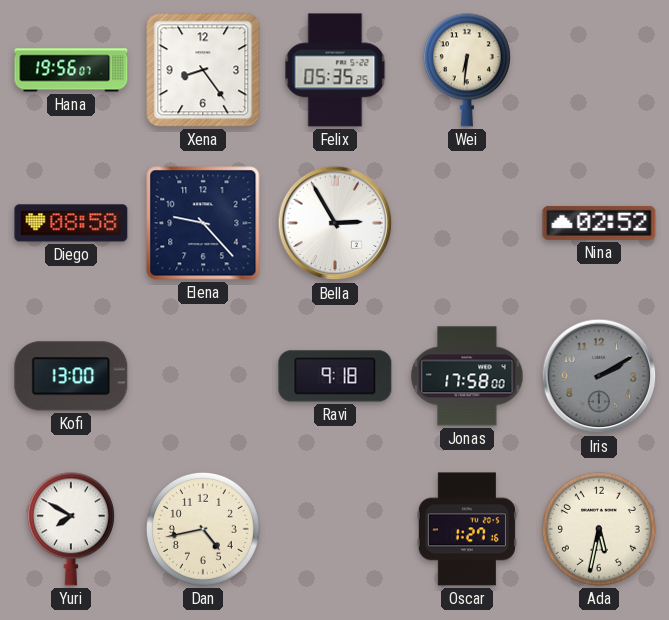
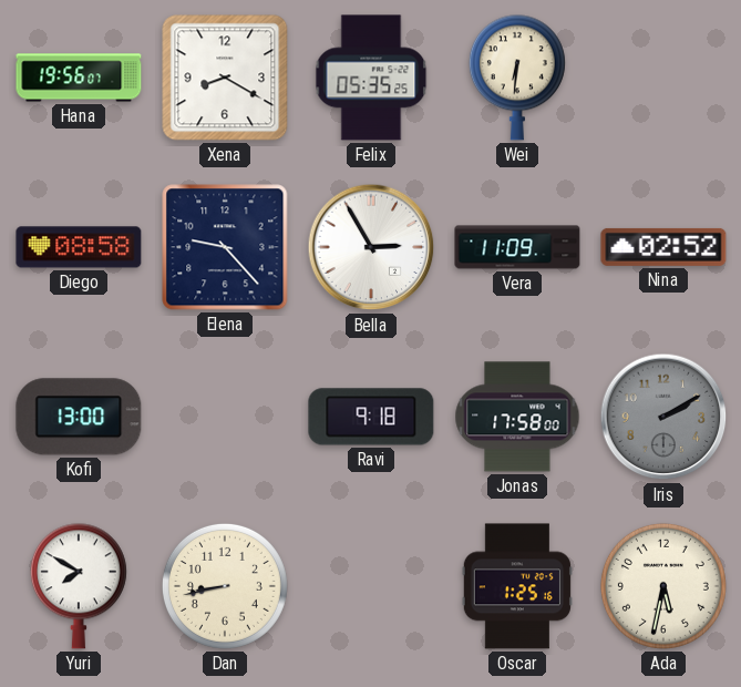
Xena: 8:24 -> 8:20
Vera: none -> 11:09
Dan: 4:43 -> 8:43
Oscar: 1:27 -> 1:25
